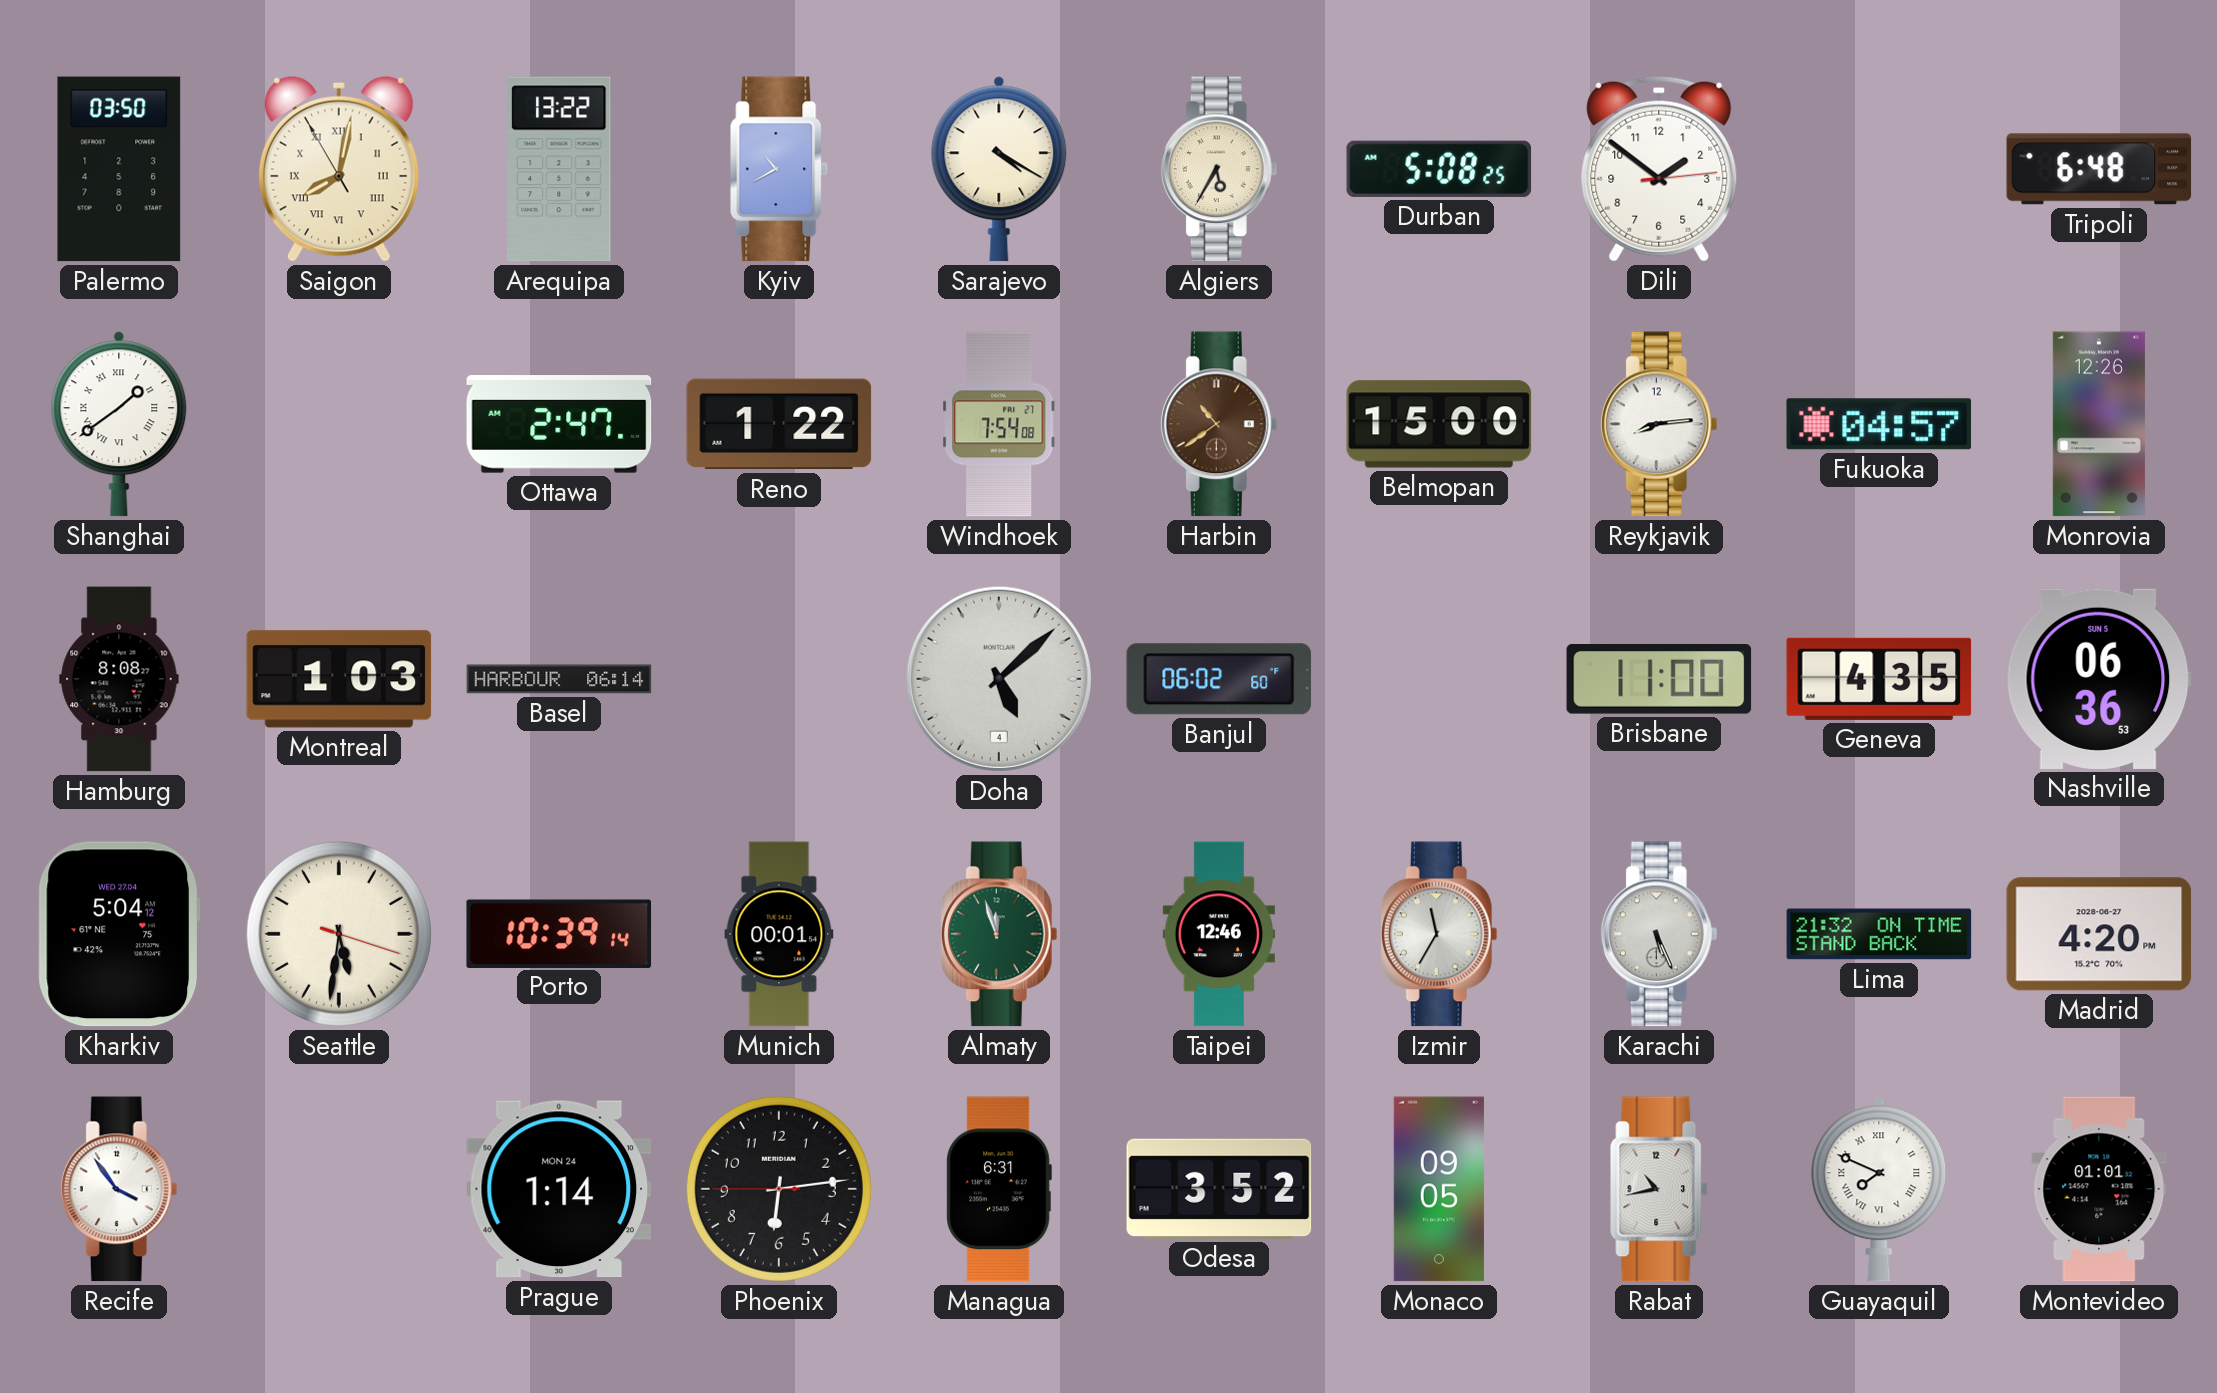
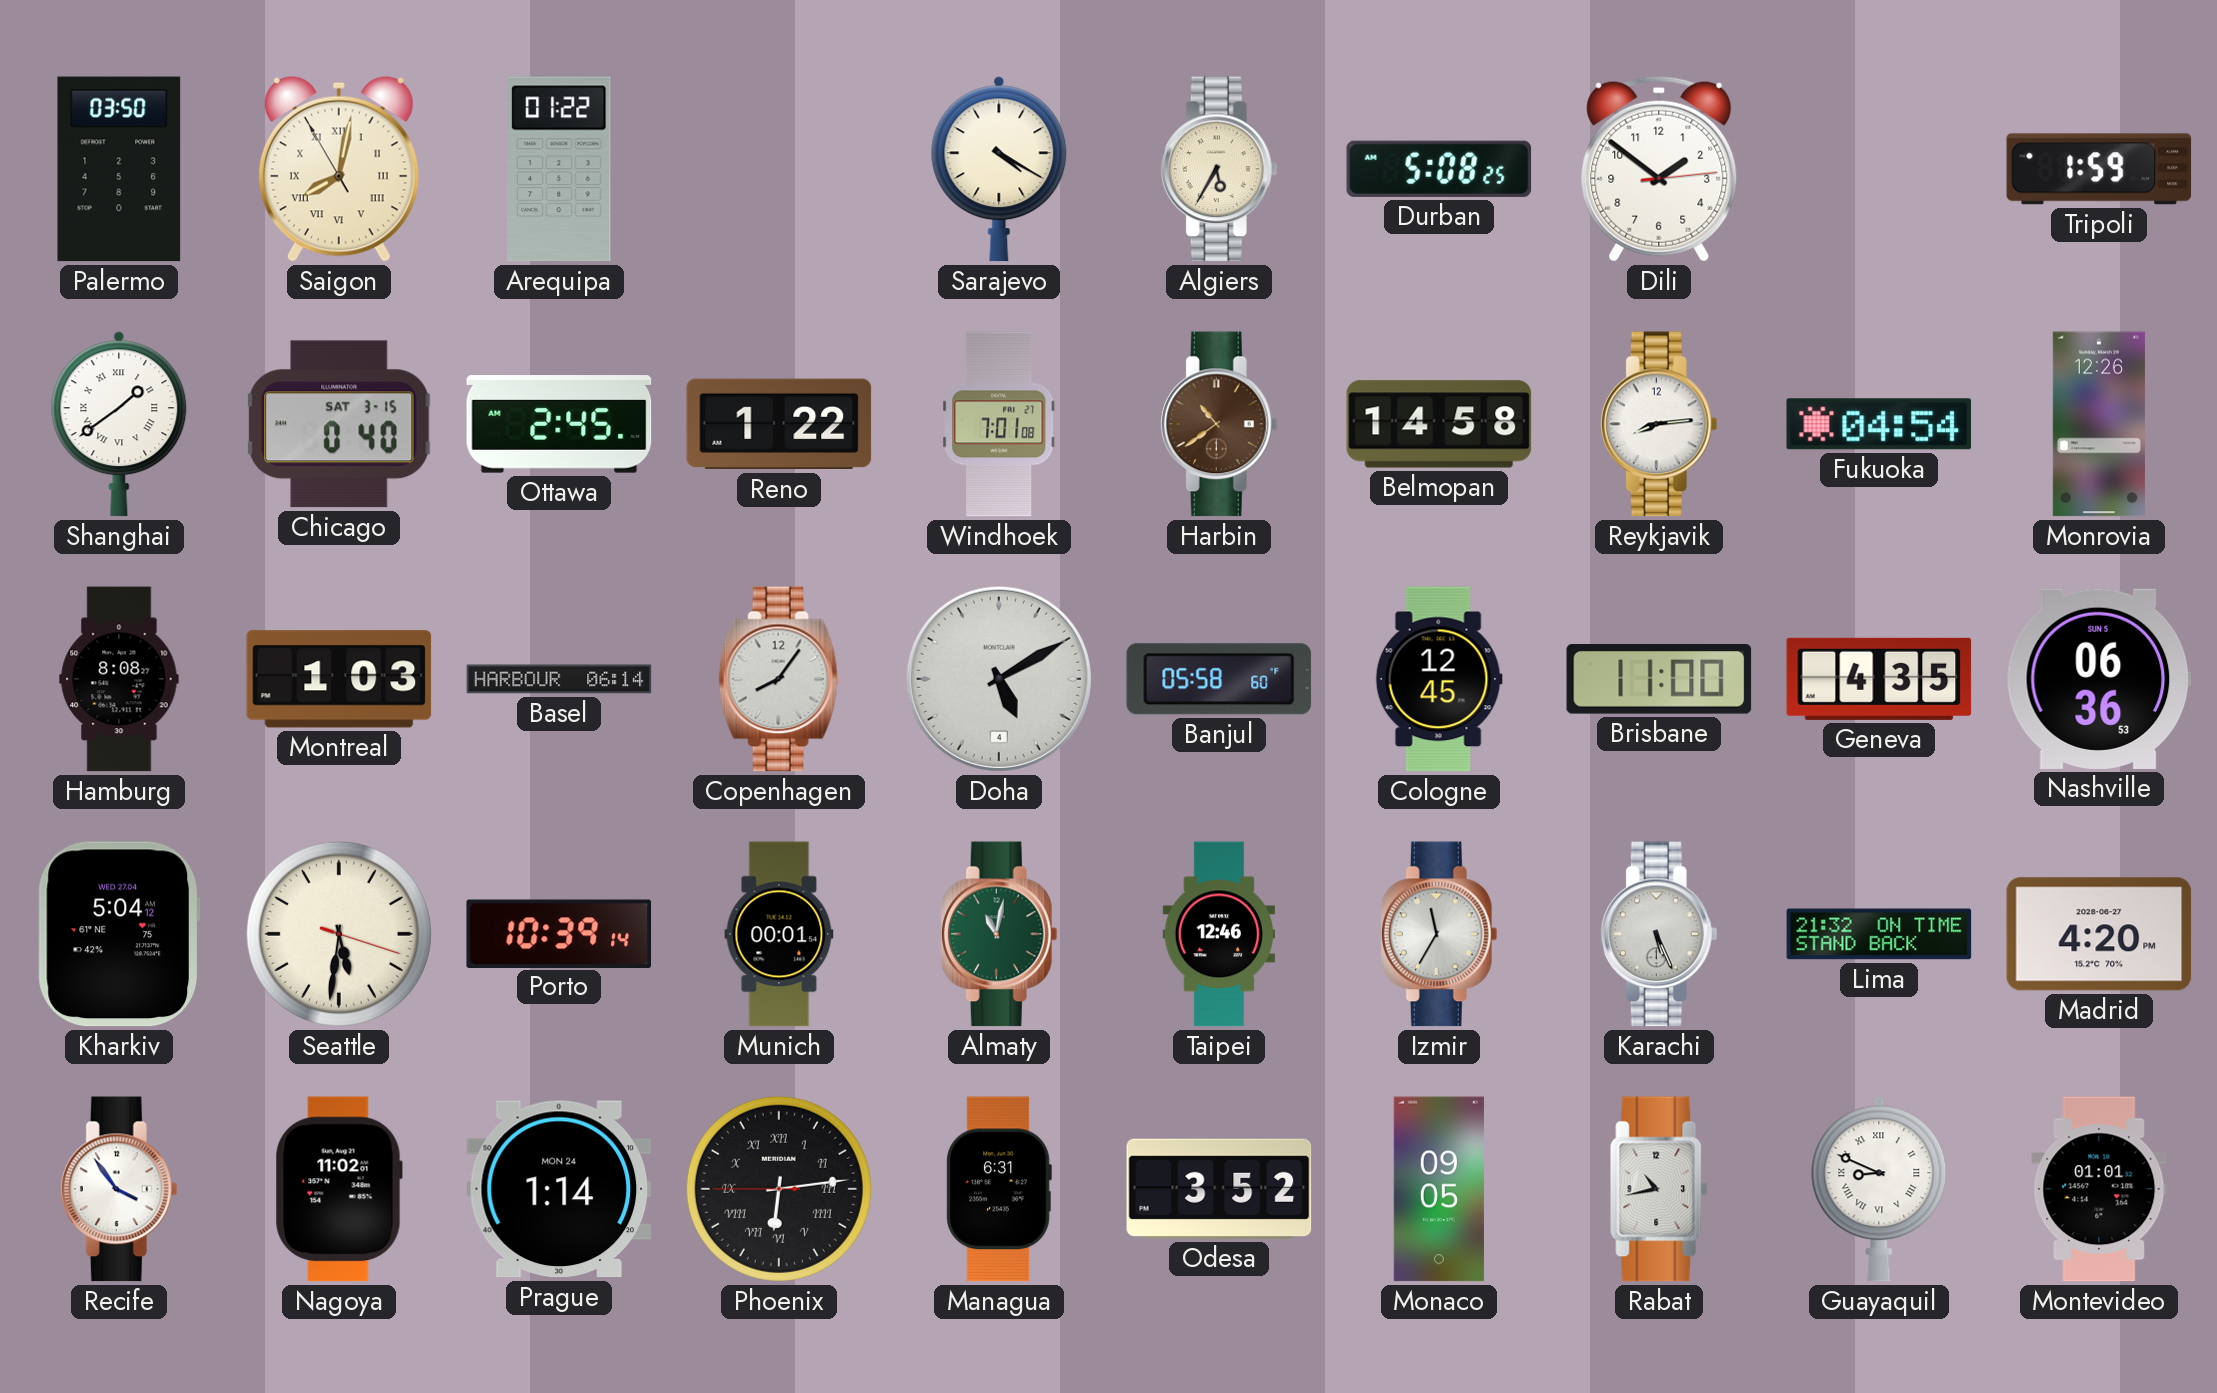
Arequipa: 13:22 -> 01:22
Kyiv: 10:40 -> none
Tripoli: 6:48 -> 1:59
Chicago: none -> 0:40
Ottawa: 2:47 -> 2:45
Windhoek: 7:54 -> 7:01
Belmopan: 15:00 -> 14:58
Fukuoka: 04:57 -> 04:54
Copenhagen: none -> 8:06
Doha: 5:08 -> 5:10
Banjul: 06:02 -> 05:58
Cologne: none -> 12:45
Almaty: 11:57 -> 11:02
Nagoya: none -> 11:02
Phoenix numerals: Arabic -> Roman
Guayaquil: 7:49 -> 8:49
